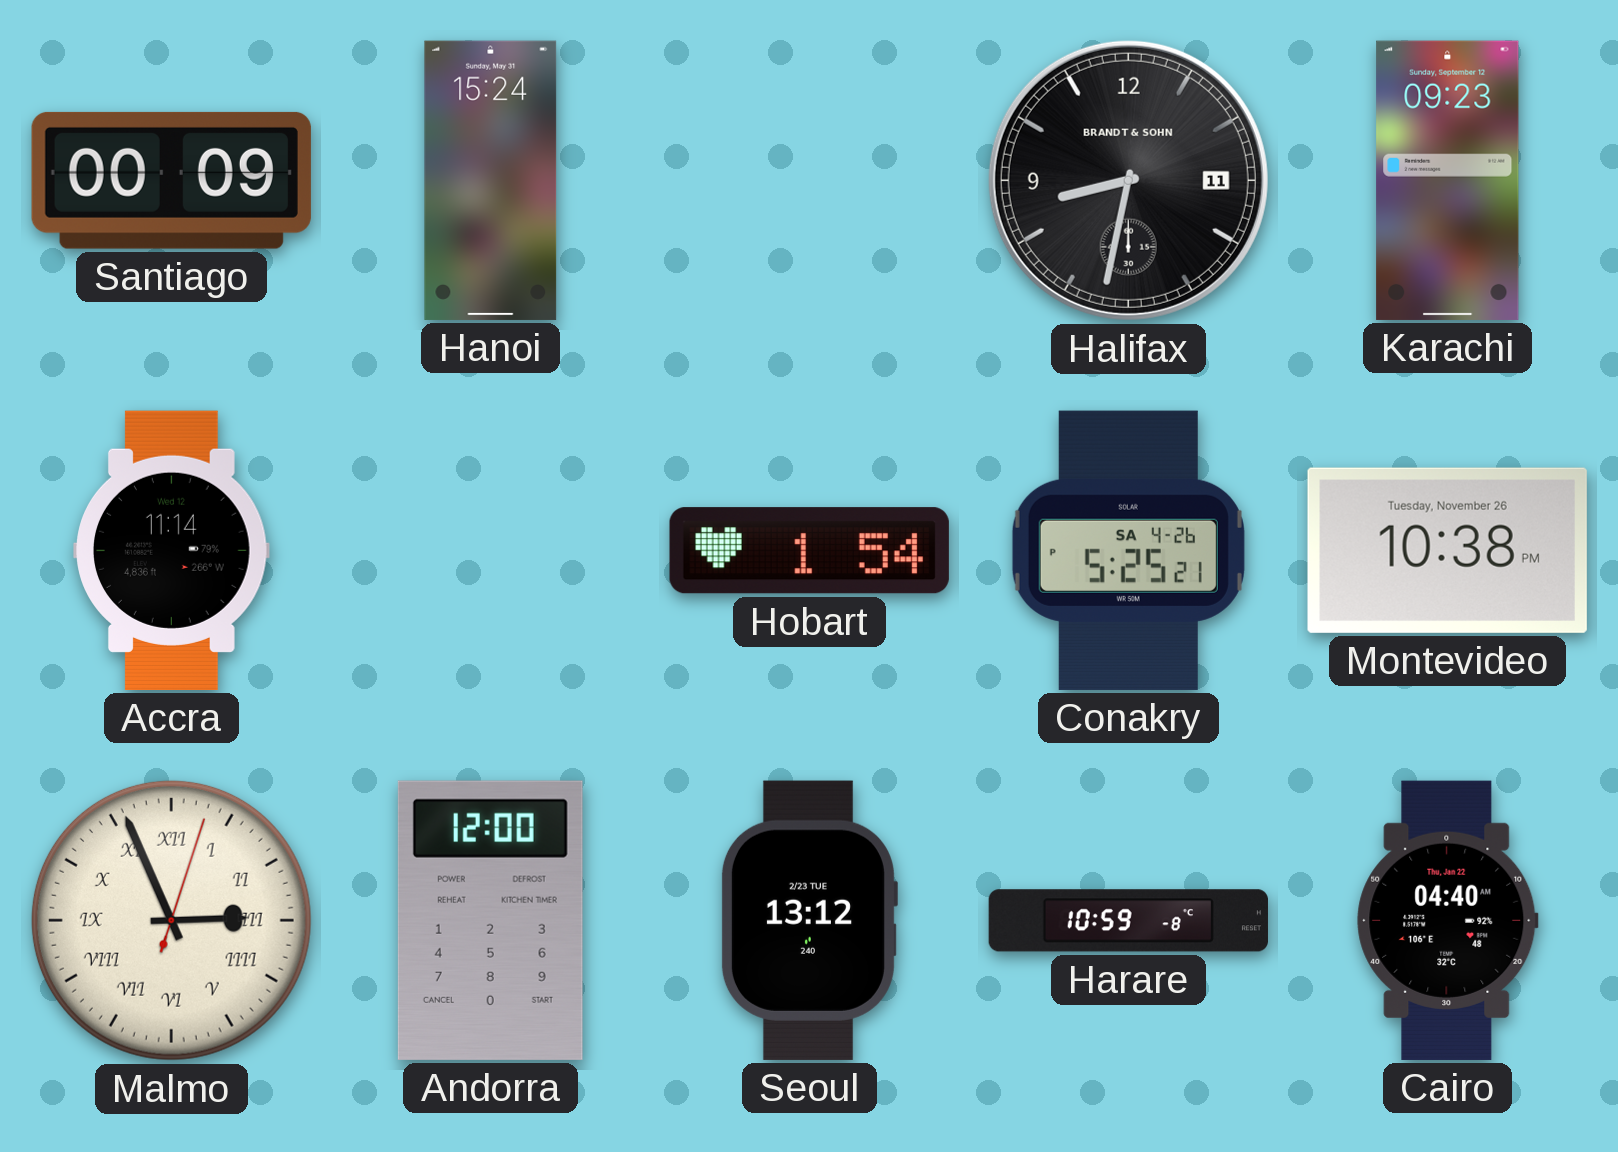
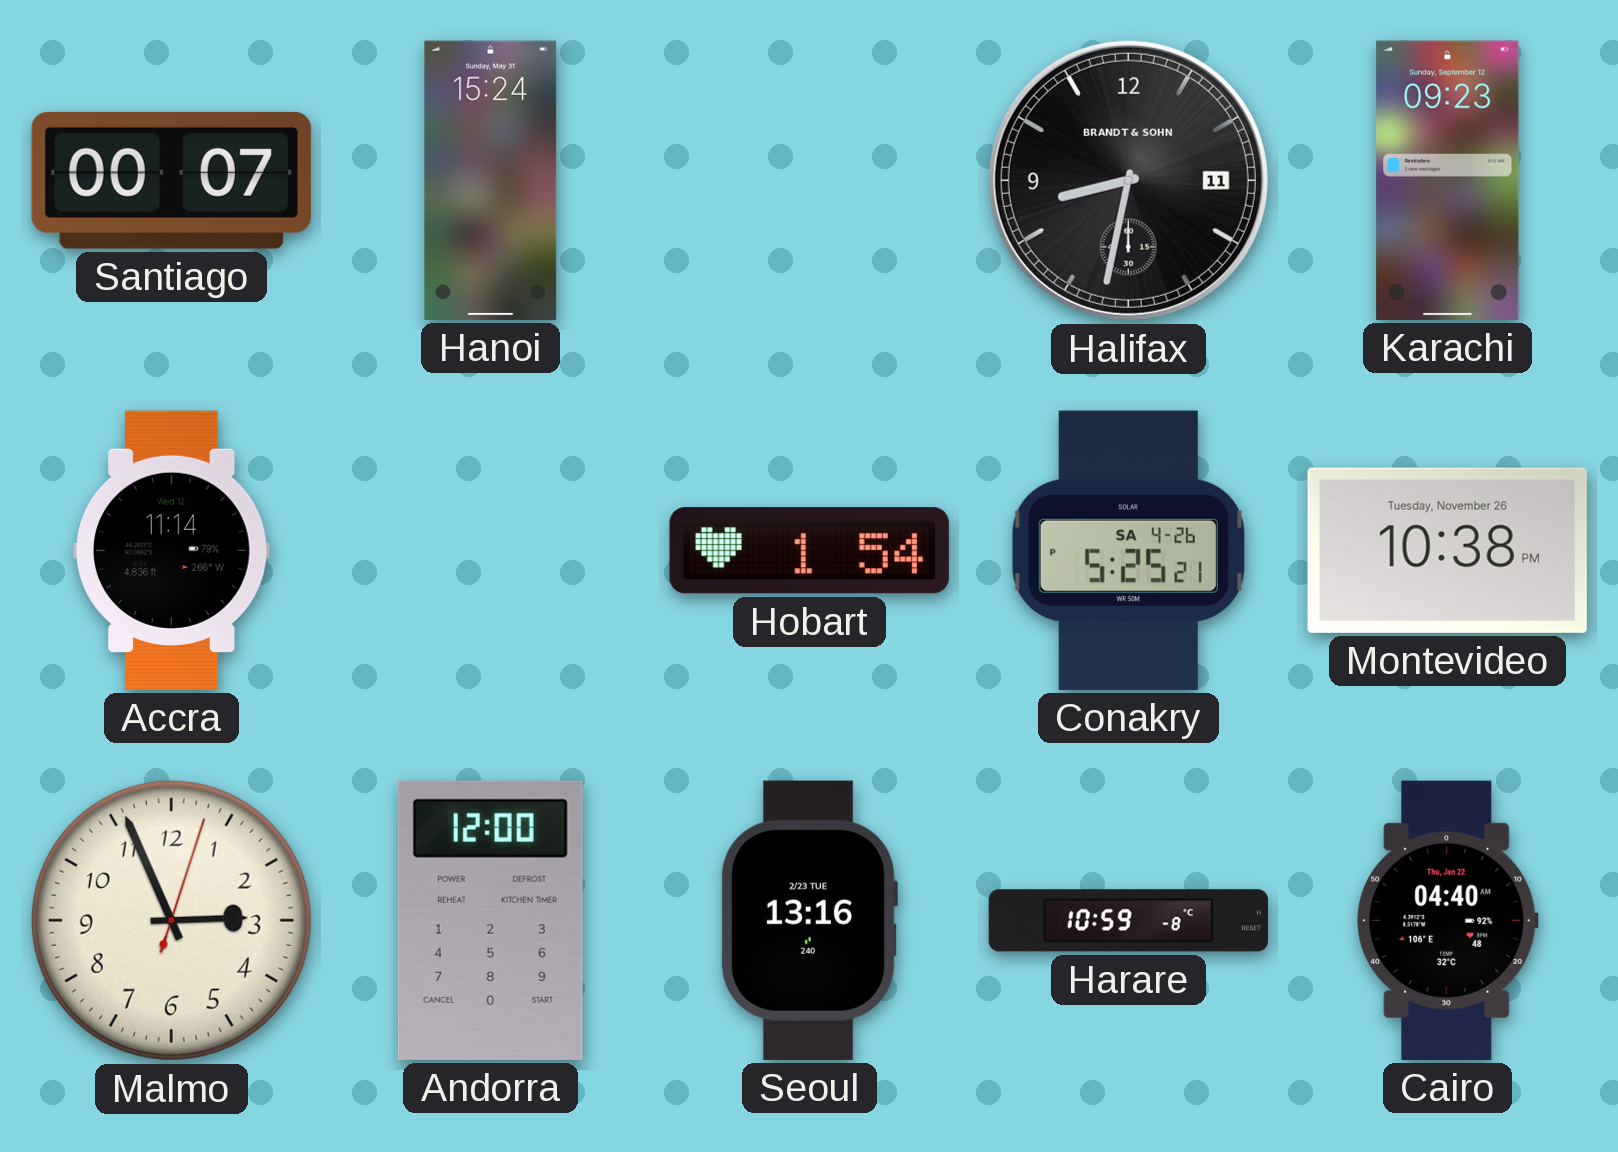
Santiago: 00:09 -> 00:07
Malmo numerals: Roman -> Arabic
Seoul: 13:12 -> 13:16
